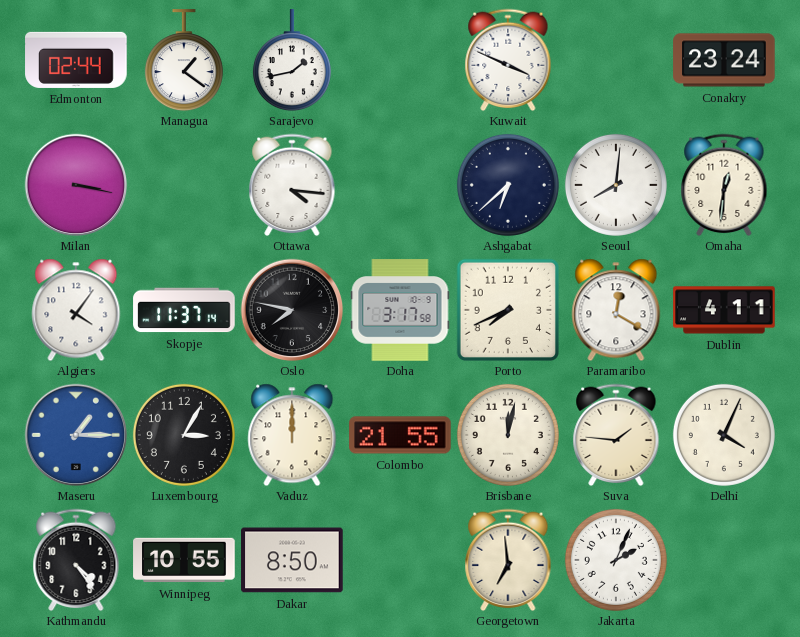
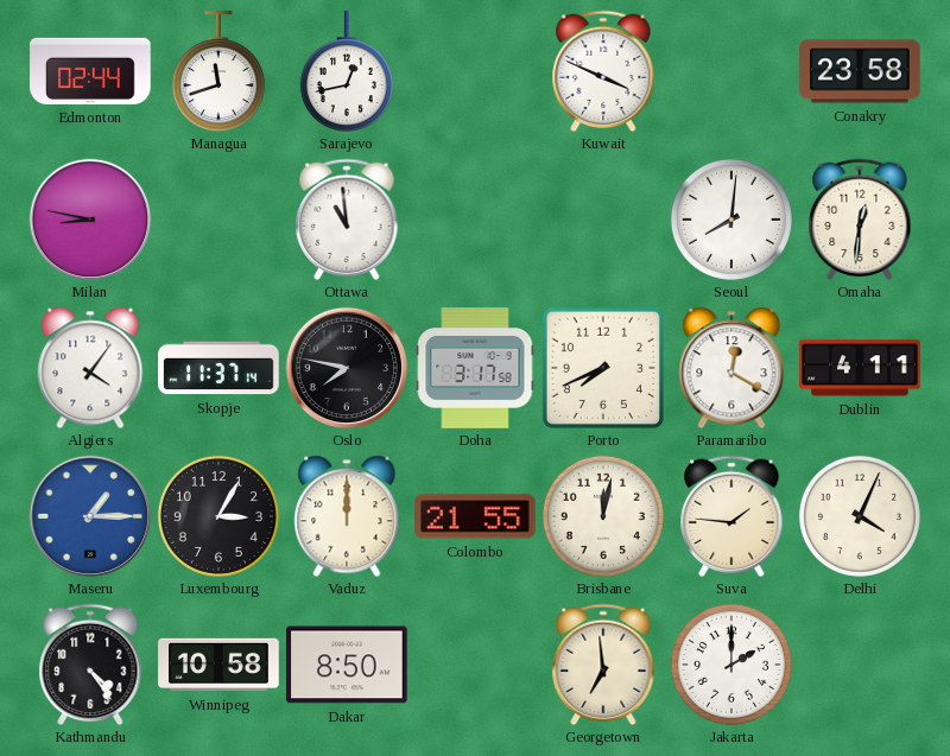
Managua: 1:21 -> 11:42
Sarajevo: 1:43 -> 12:43
Conakry: 23:24 -> 23:58
Milan: 3:17 -> 8:47
Ottawa: 4:16 -> 10:59
Ashgabat: 6:38 -> none
Winnipeg: 10:55 -> 10:58
Jakarta: 2:04 -> 2:00
